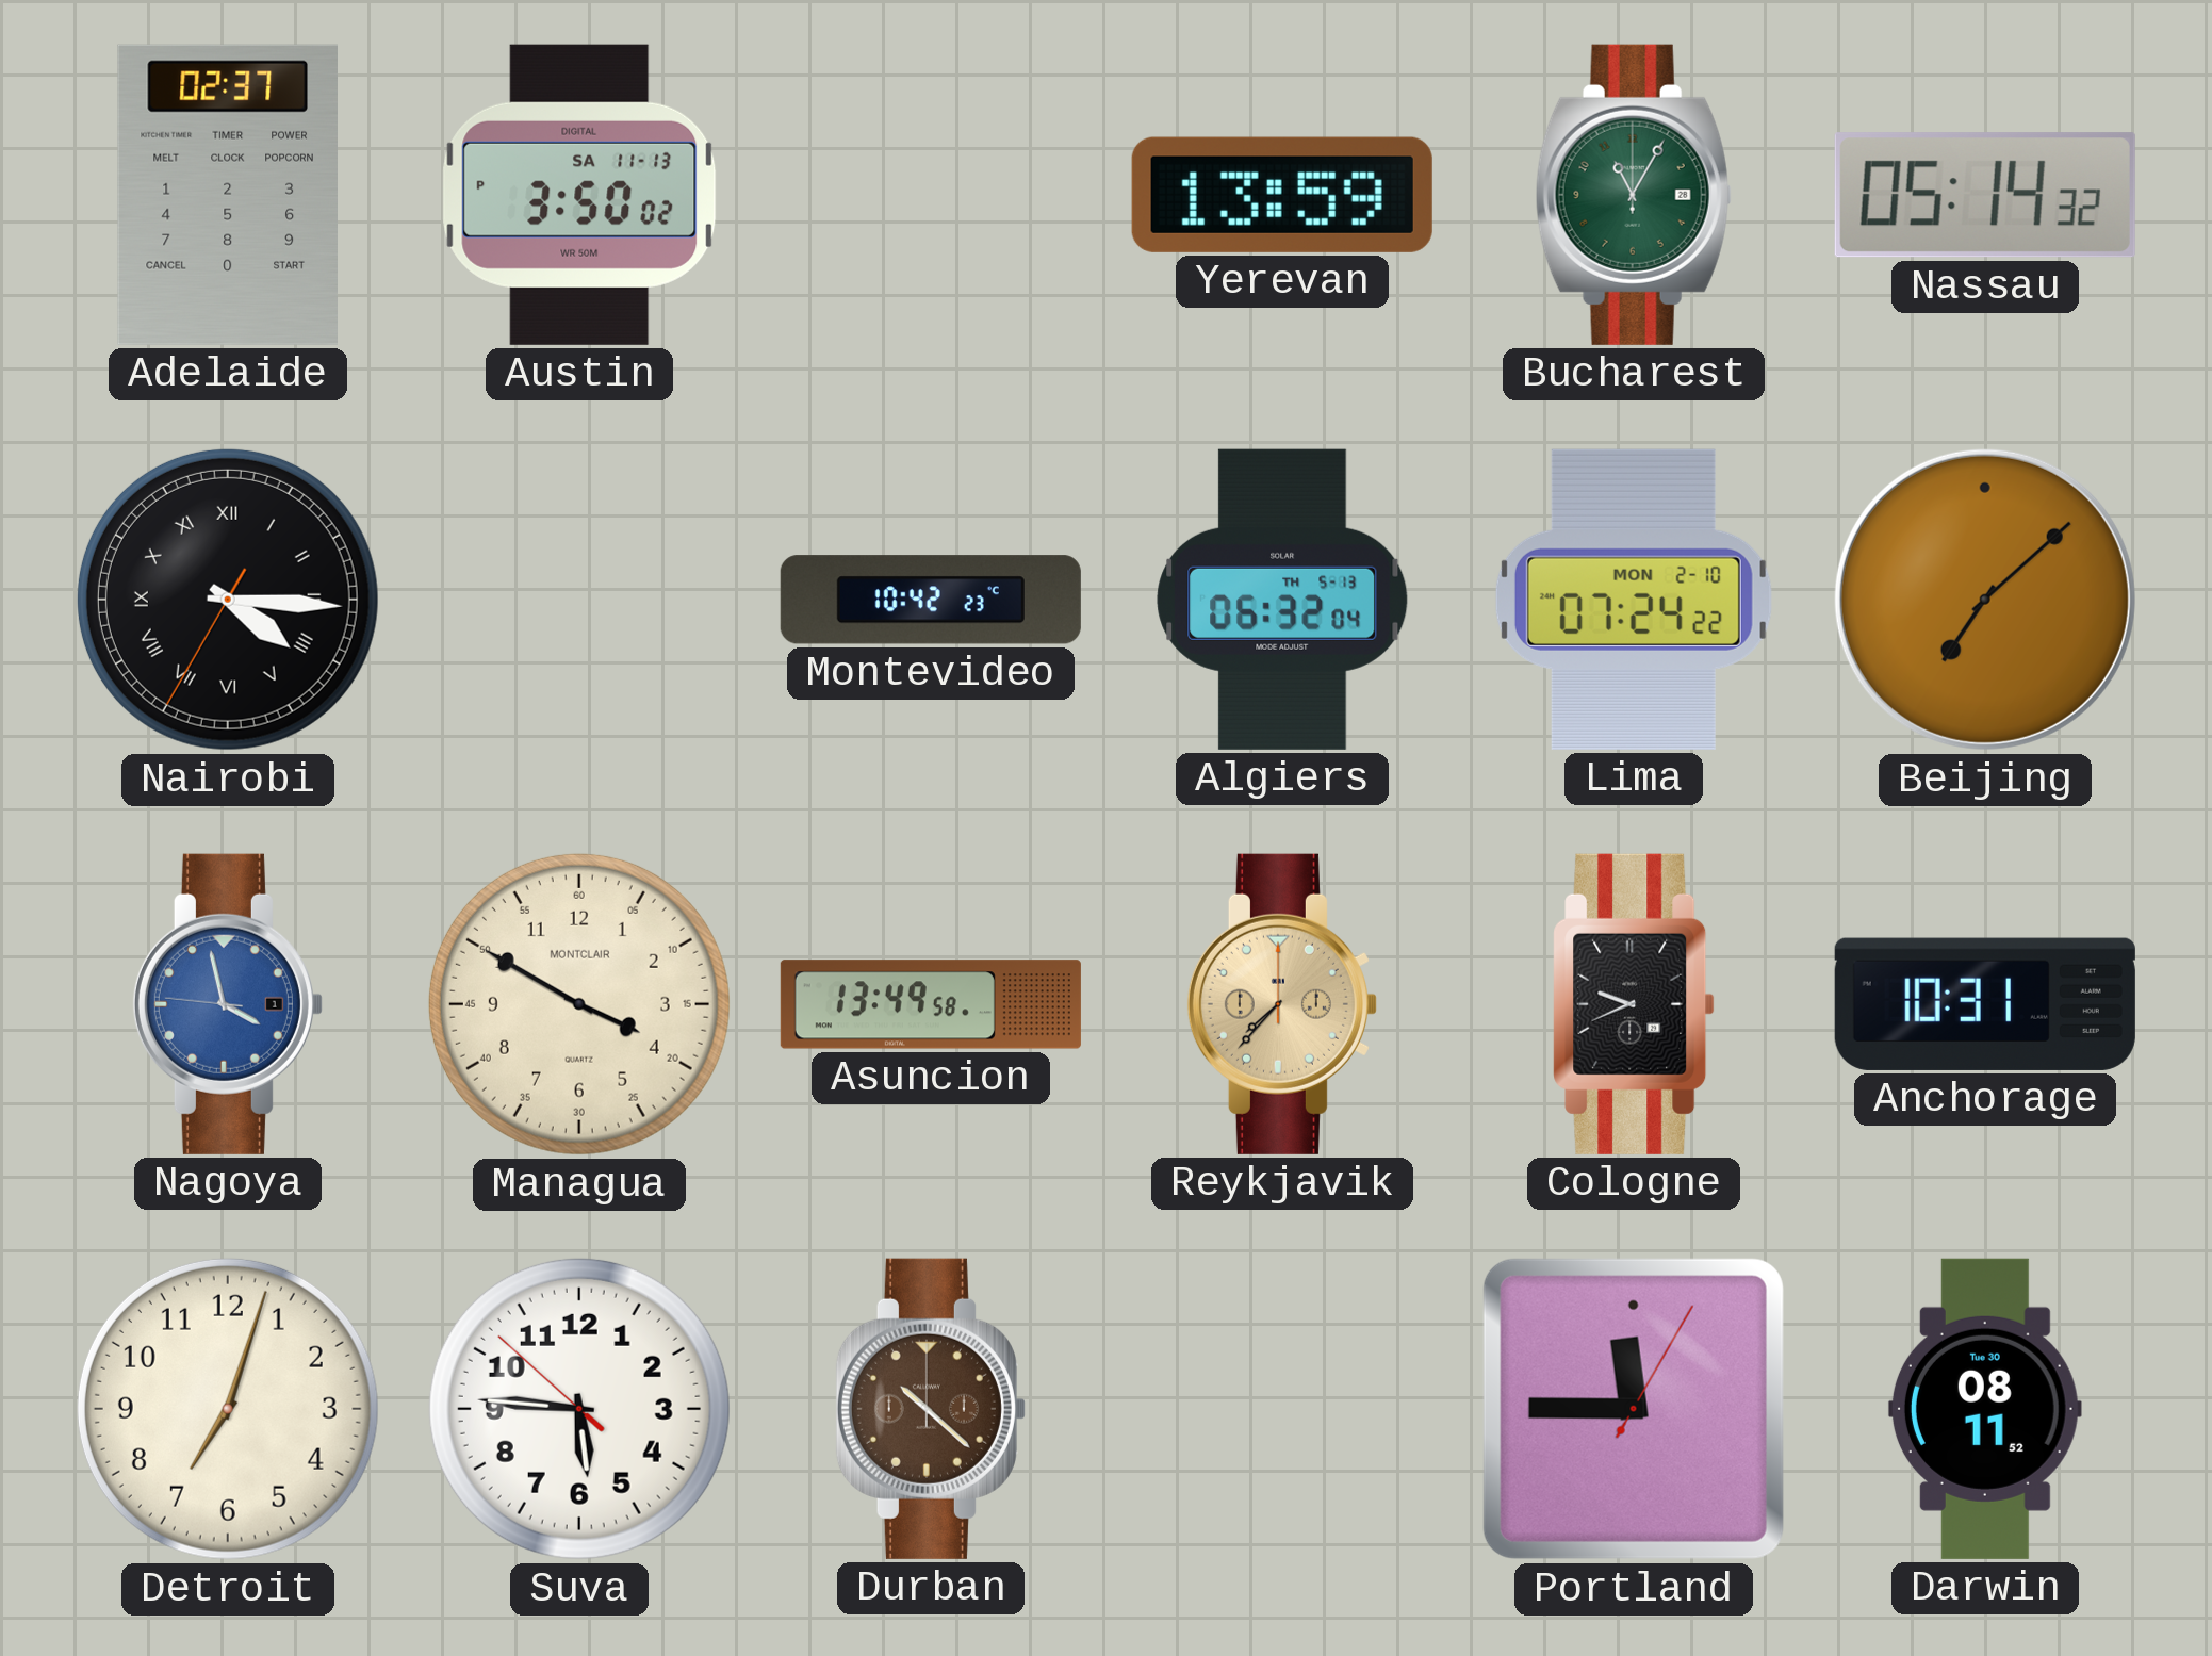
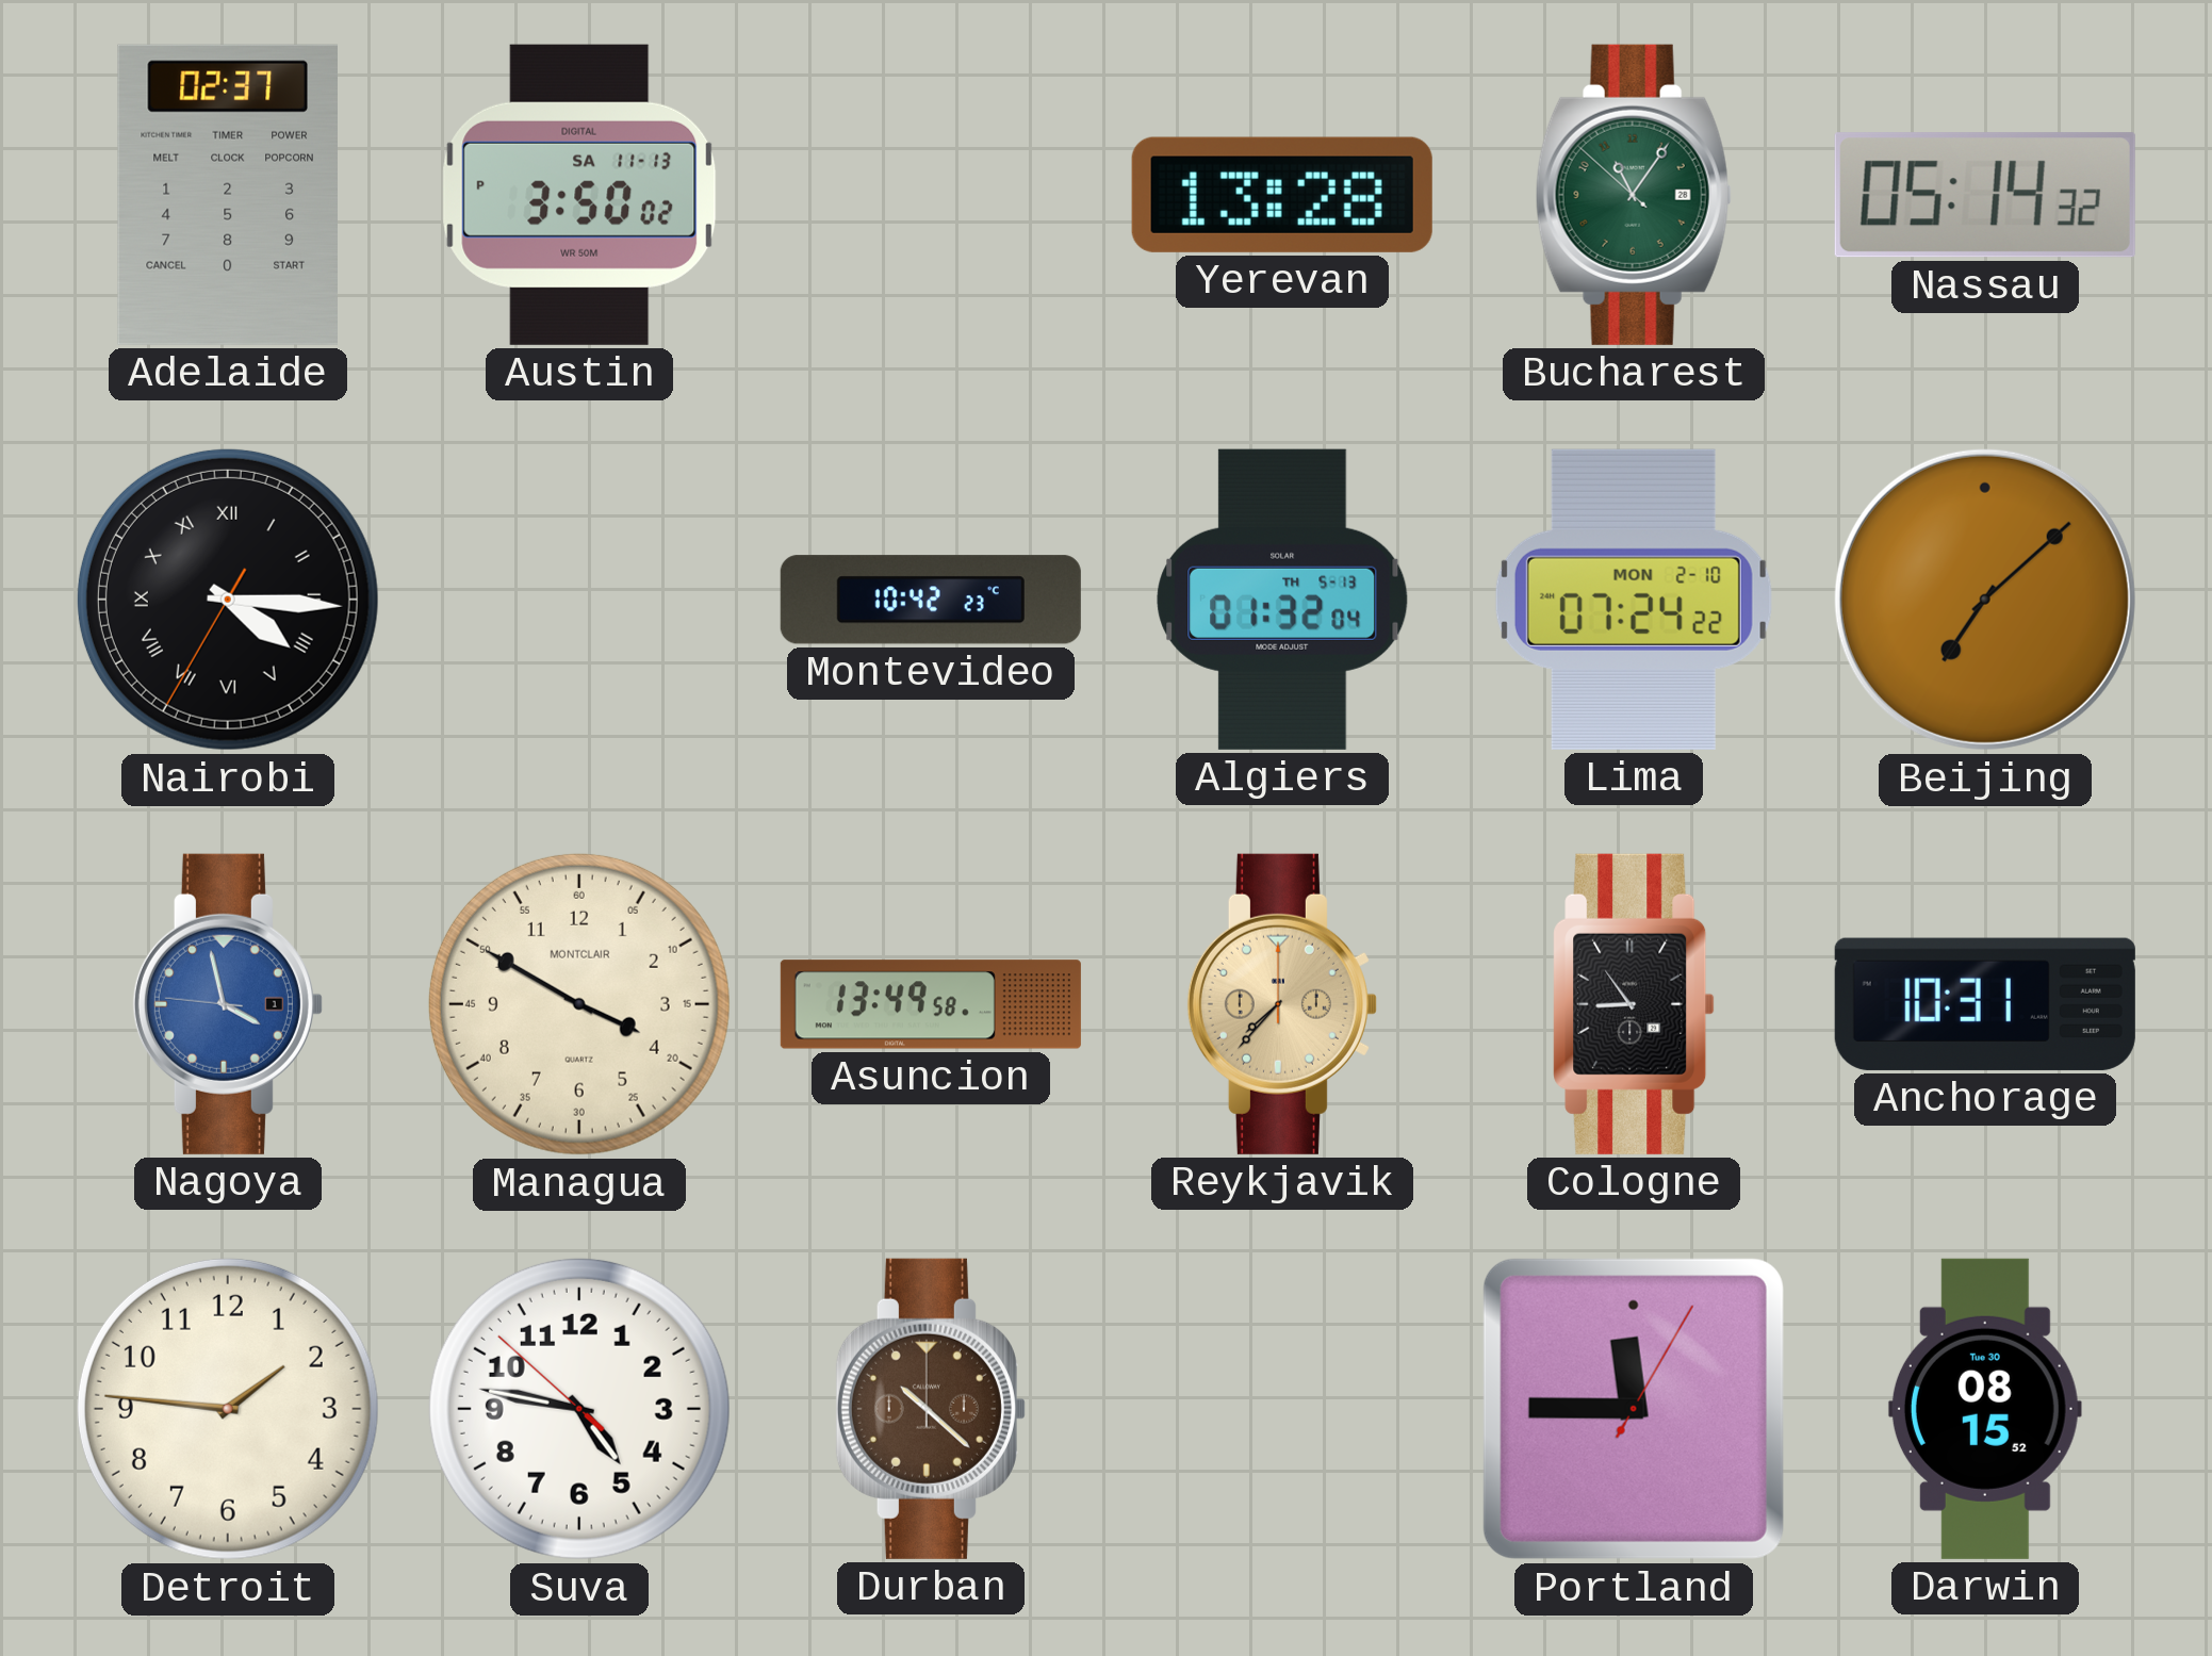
Yerevan: 13:59 -> 13:28
Bucharest: 11:05:00 -> 11:05:52
Algiers: 06:32 -> 01:32
Cologne: 9:41 -> 8:54
Detroit: 7:03 -> 1:46
Suva: 5:45 -> 4:46
Darwin: 08:11 -> 08:15
